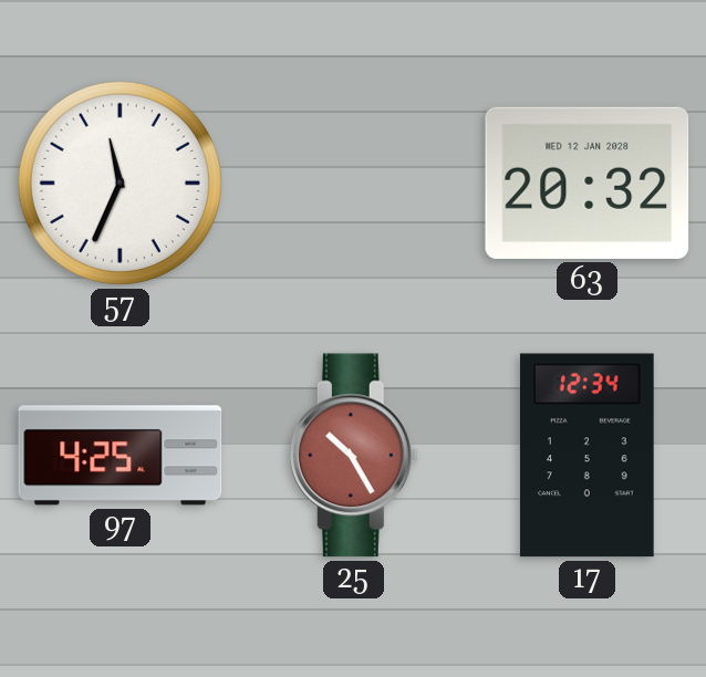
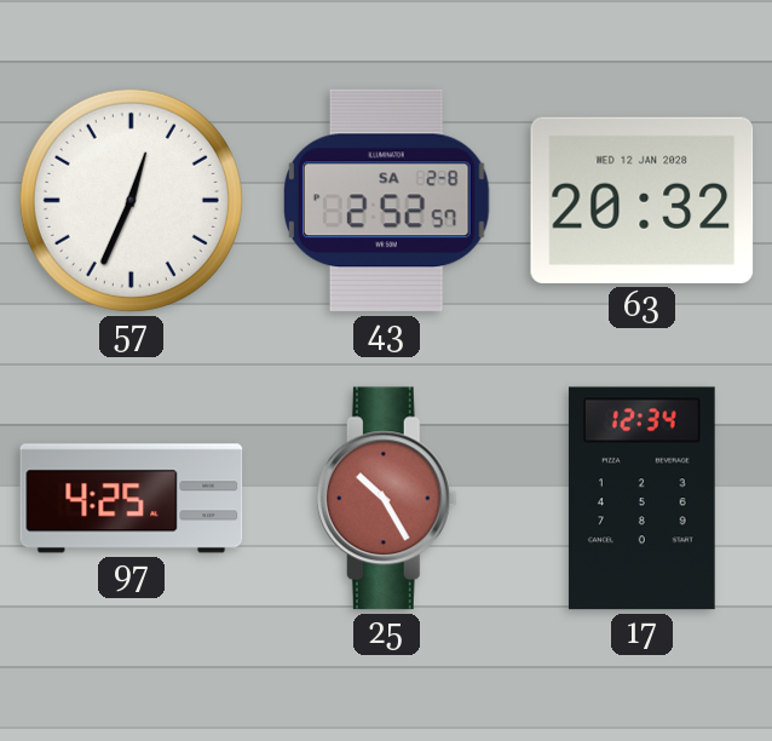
57: 11:34 -> 12:34
43: none -> 2:52
